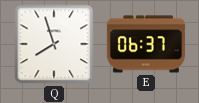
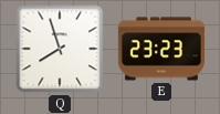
E: 06:37 -> 23:23
